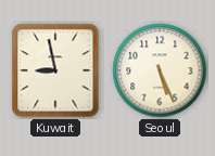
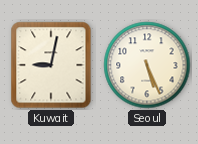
Kuwait: 8:58 -> 9:02
